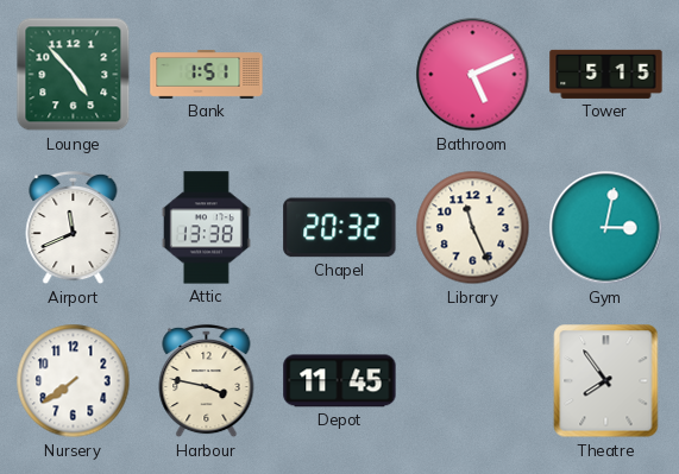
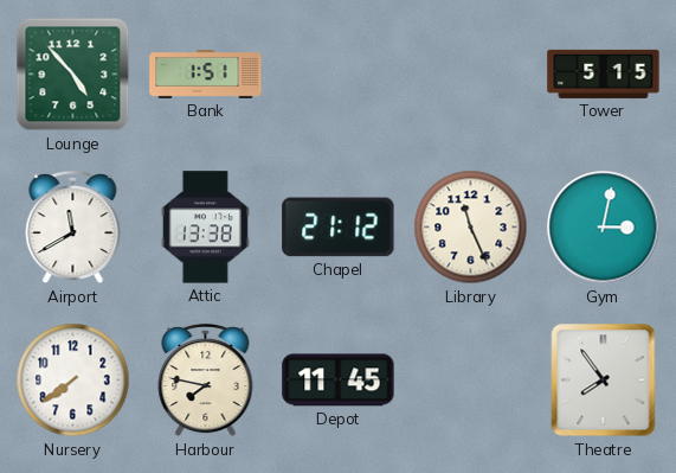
Bathroom: 5:11 -> none
Airport: 11:41 -> 11:40
Chapel: 20:32 -> 21:12
Harbour: 3:47 -> 7:47
